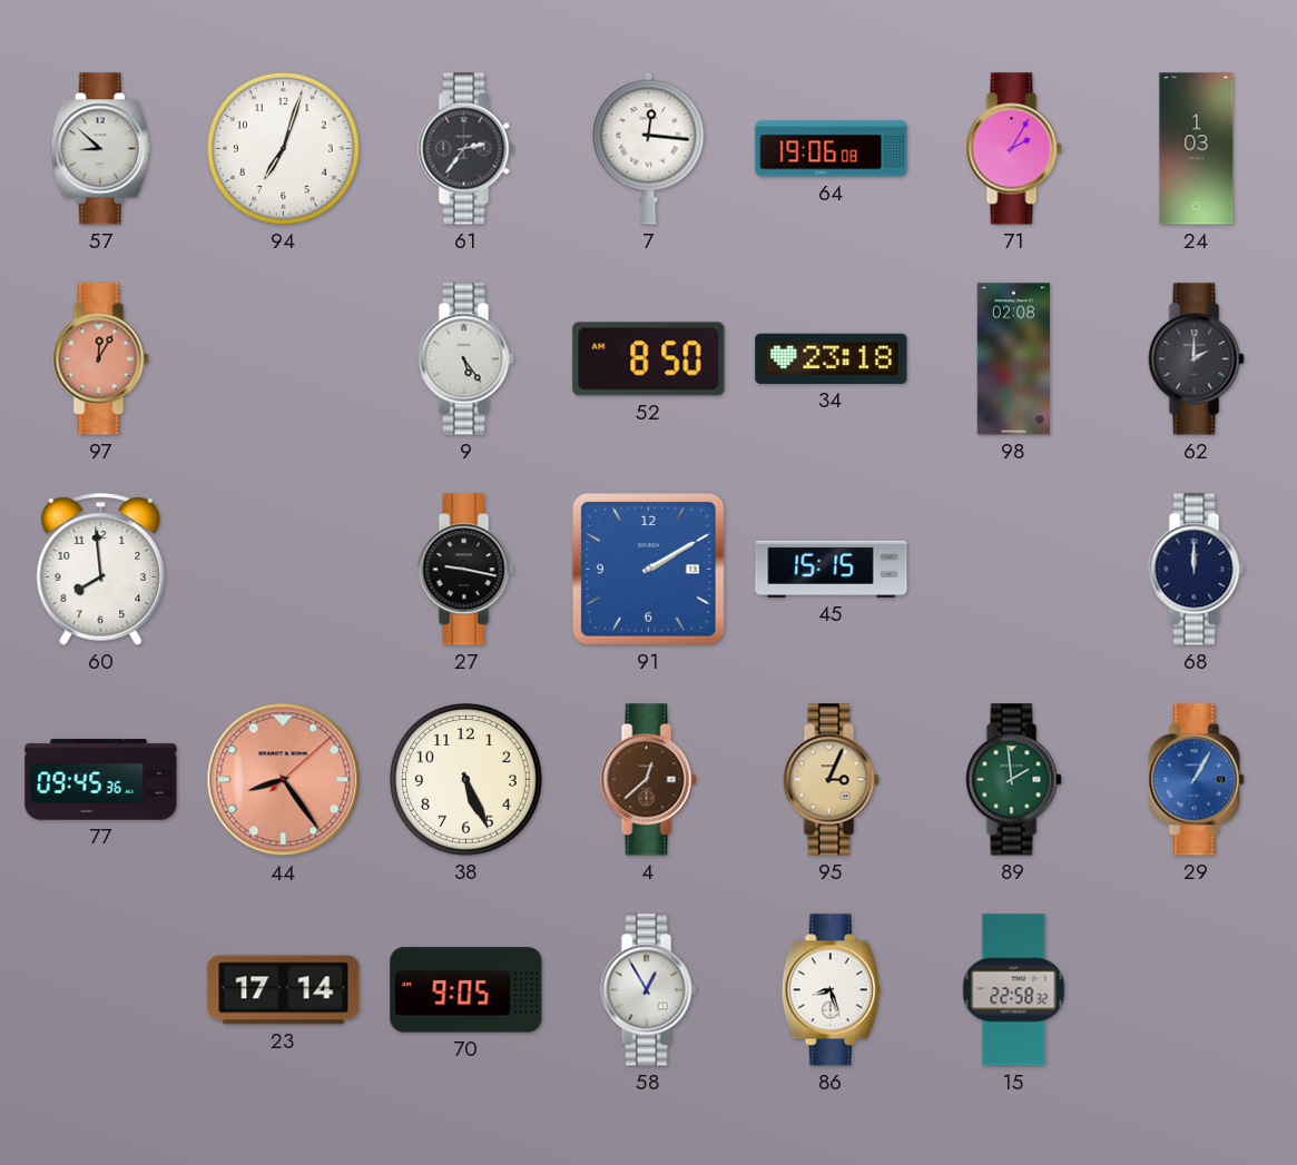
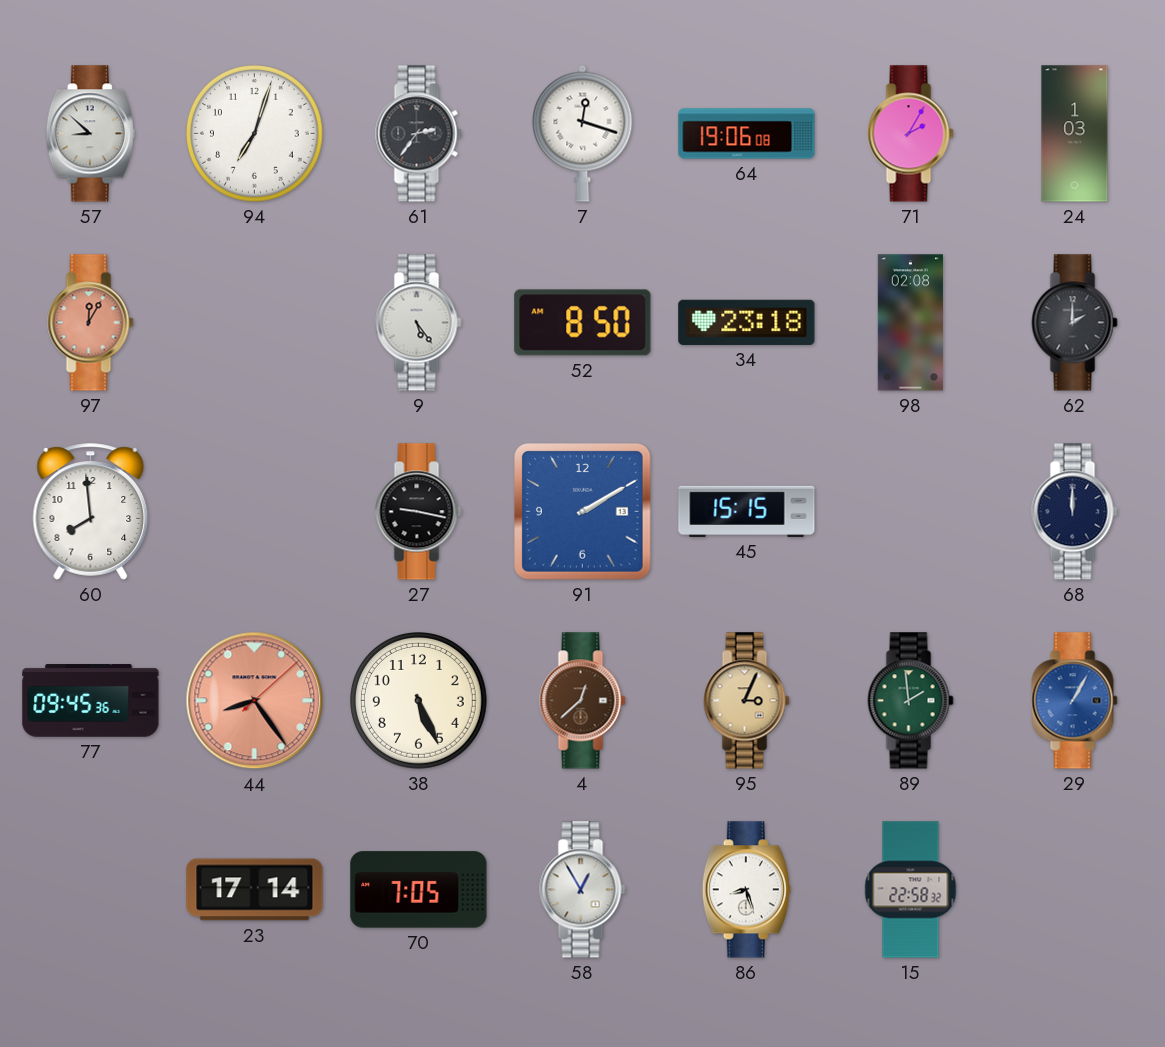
7: 12:16 -> 12:18
70: 9:05 -> 7:05
